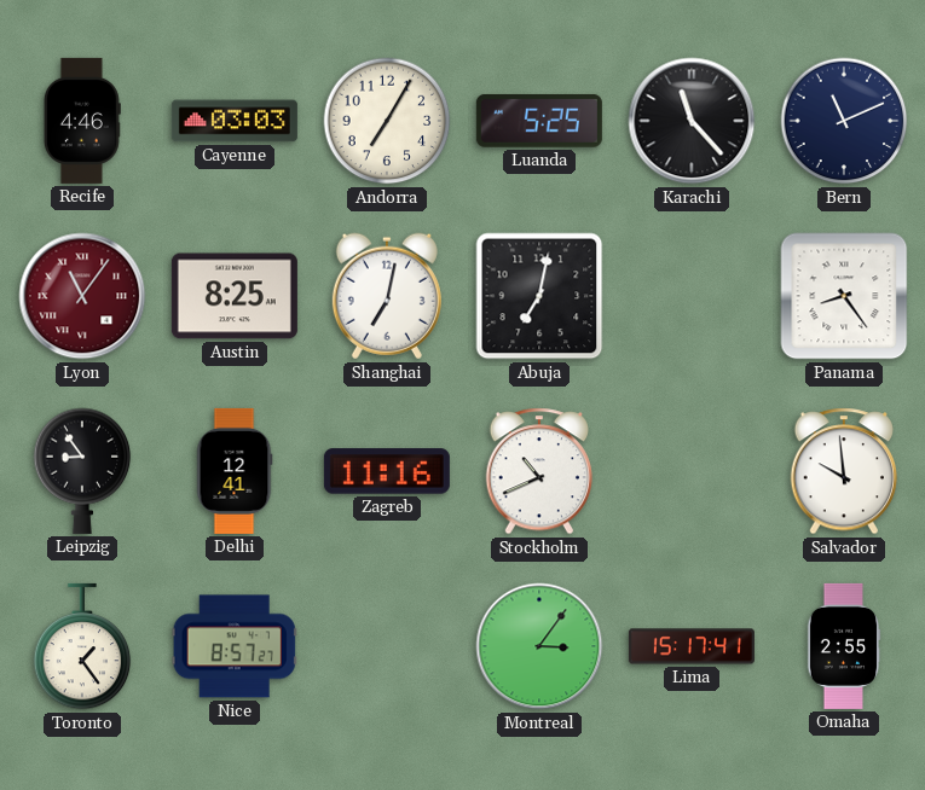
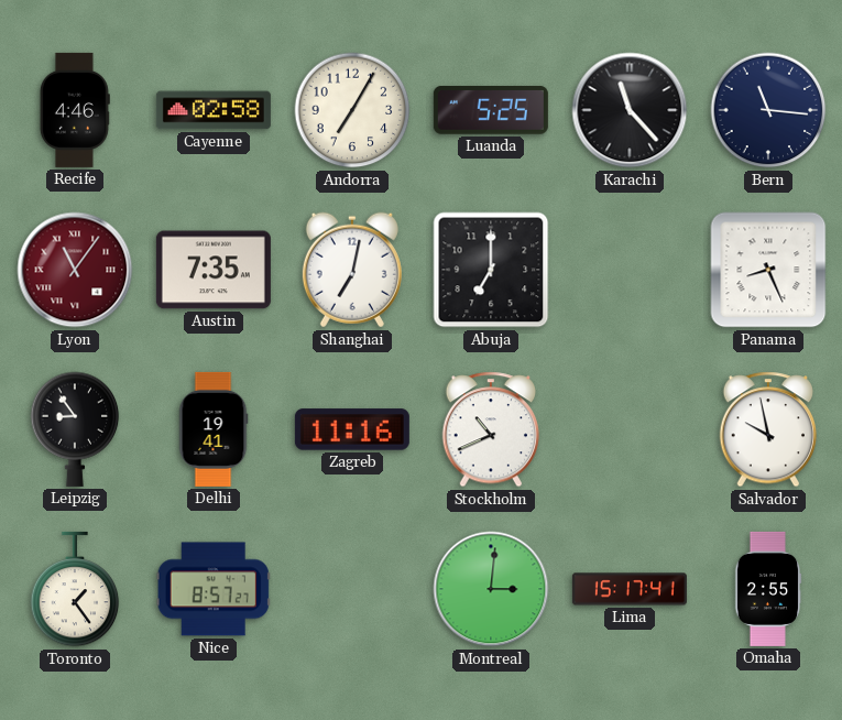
Cayenne: 03:03 -> 02:58
Bern: 11:11 -> 11:16
Austin: 8:25 -> 7:35
Abuja: 7:02 -> 7:00
Panama: 8:24 -> 8:26
Delhi: 12:41 -> 19:41
Salvador: 9:59 -> 9:58
Montreal: 3:06 -> 3:01
